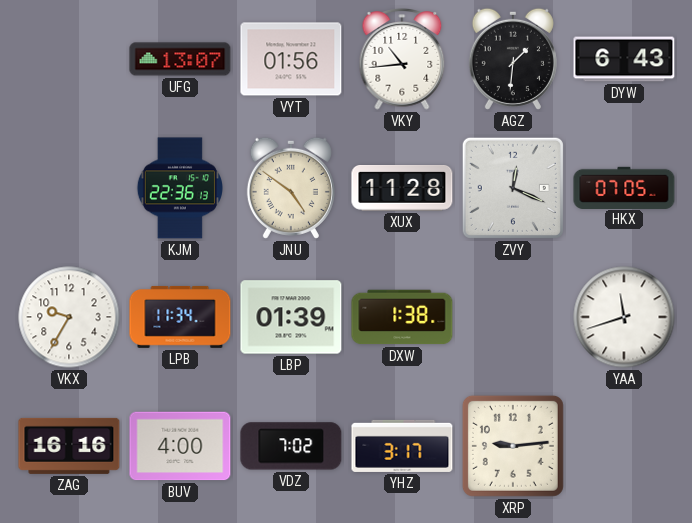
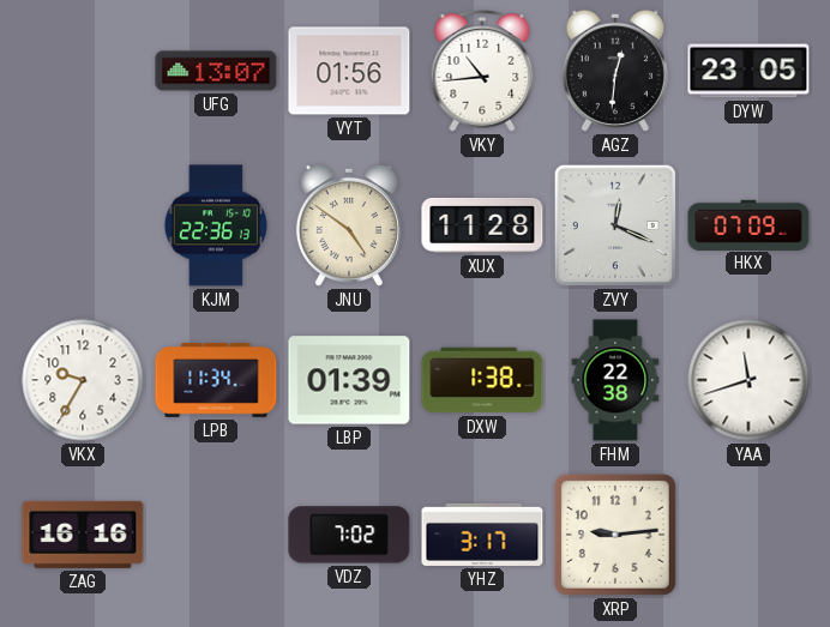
AGZ: 1:31 -> 12:31
DYW: 6:43 -> 23:05
HKX: 07:05 -> 07:09
FHM: none -> 22:38
BUV: 4:00 -> none
